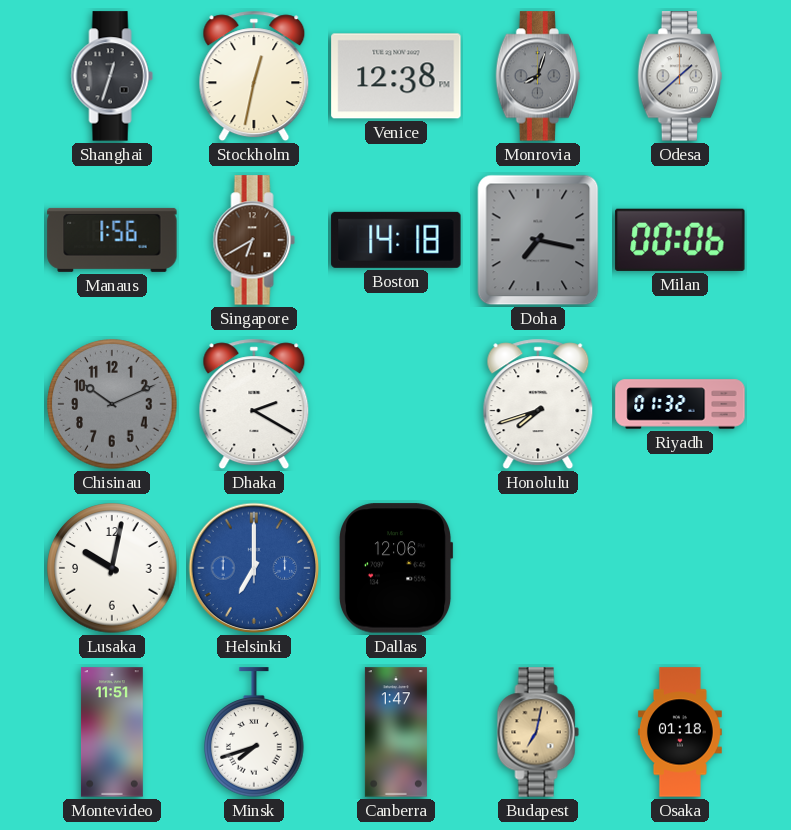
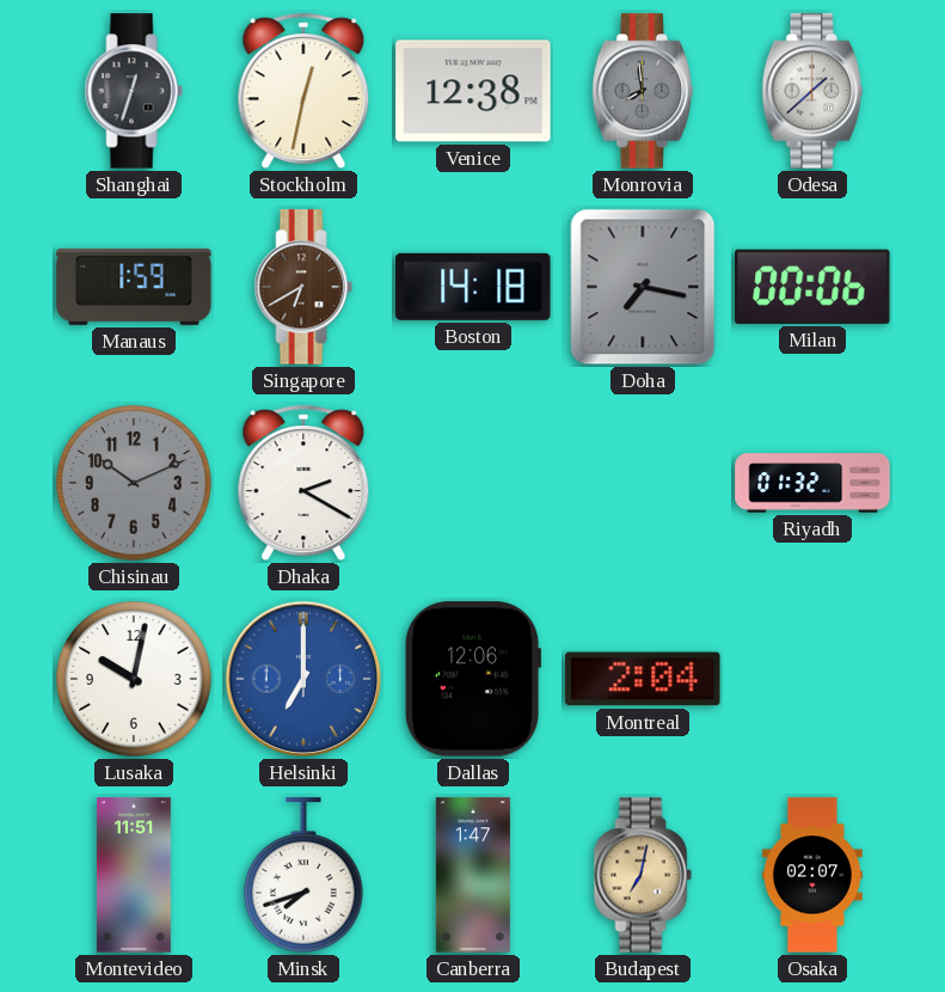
Monrovia: 8:03 -> 7:59
Manaus: 1:56 -> 1:59
Honolulu: 7:42 -> none
Montreal: none -> 2:04
Osaka: 01:18 -> 02:07
